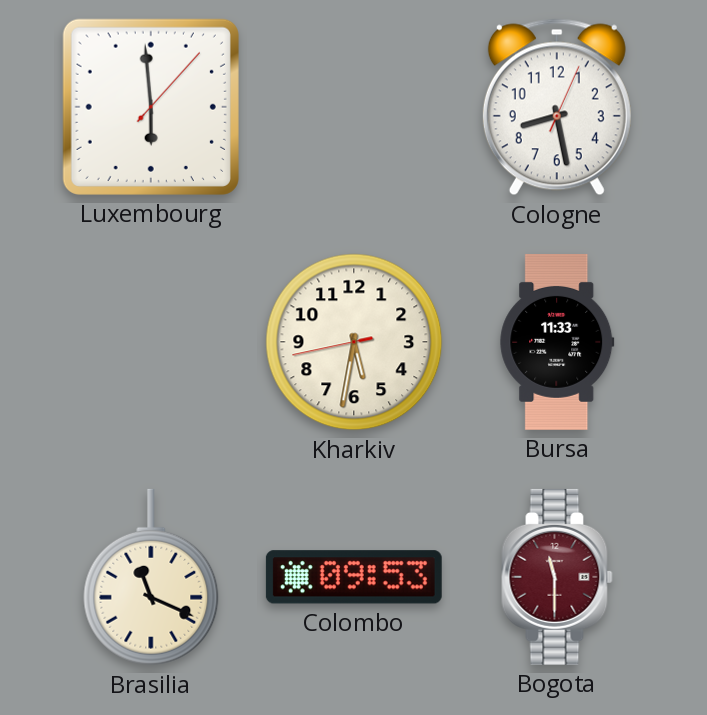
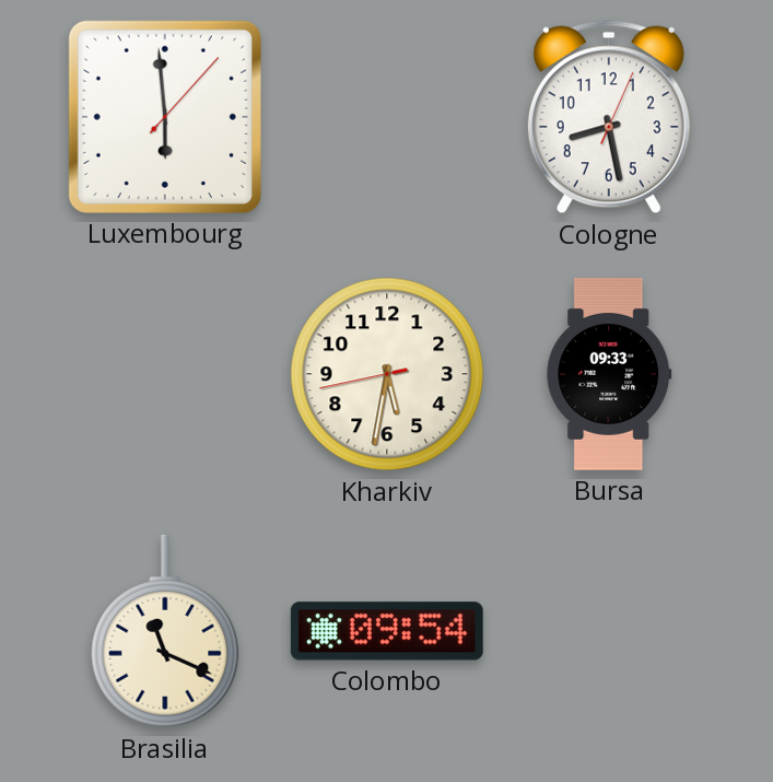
Bursa: 11:33 -> 09:33
Colombo: 09:53 -> 09:54
Bogota: 11:30 -> none
